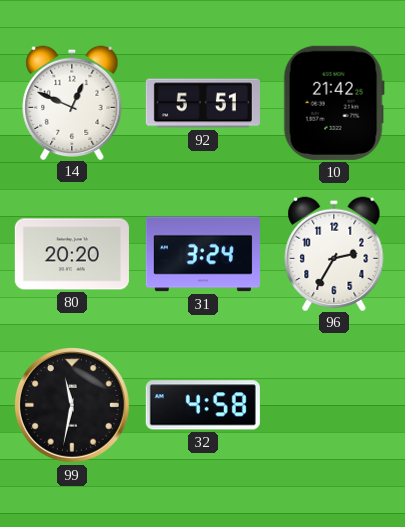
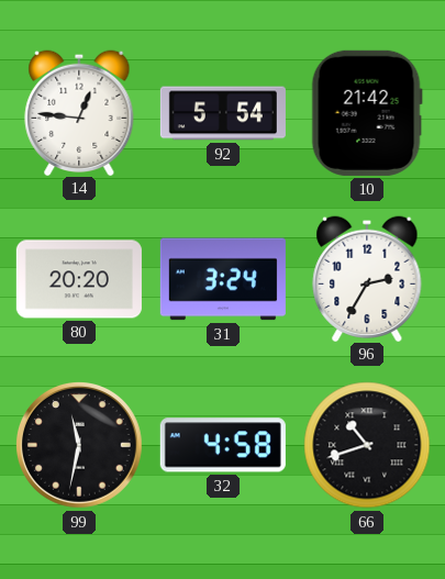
14: 12:49 -> 12:46
92: 5:51 -> 5:54
66: none -> 10:42
